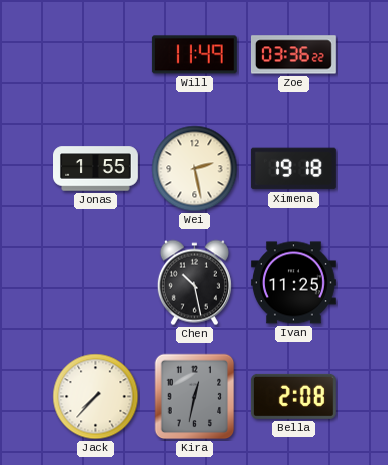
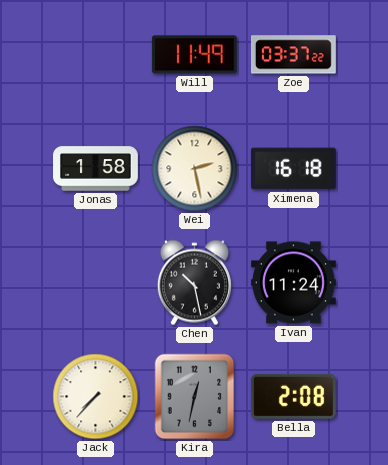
Zoe: 03:36 -> 03:37
Jonas: 1:55 -> 1:58
Ximena: 19:18 -> 16:18
Ivan: 11:25 -> 11:24
